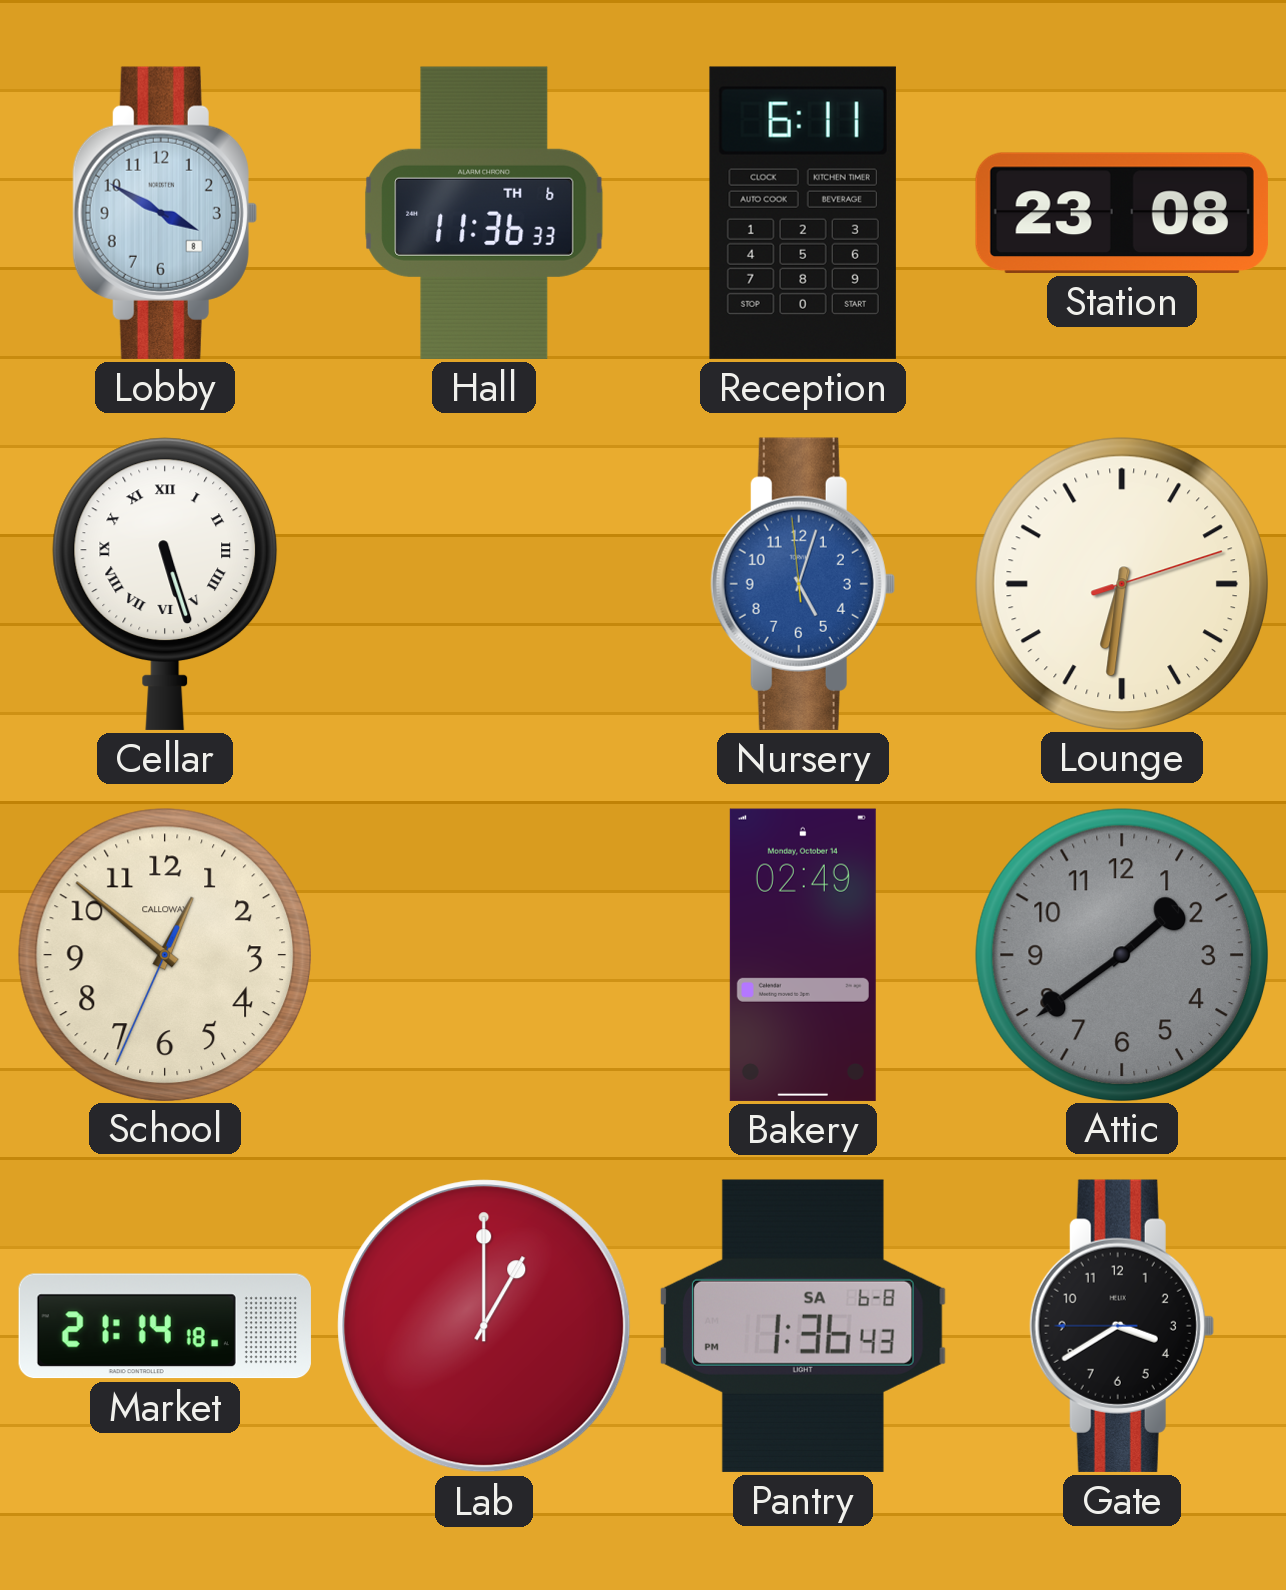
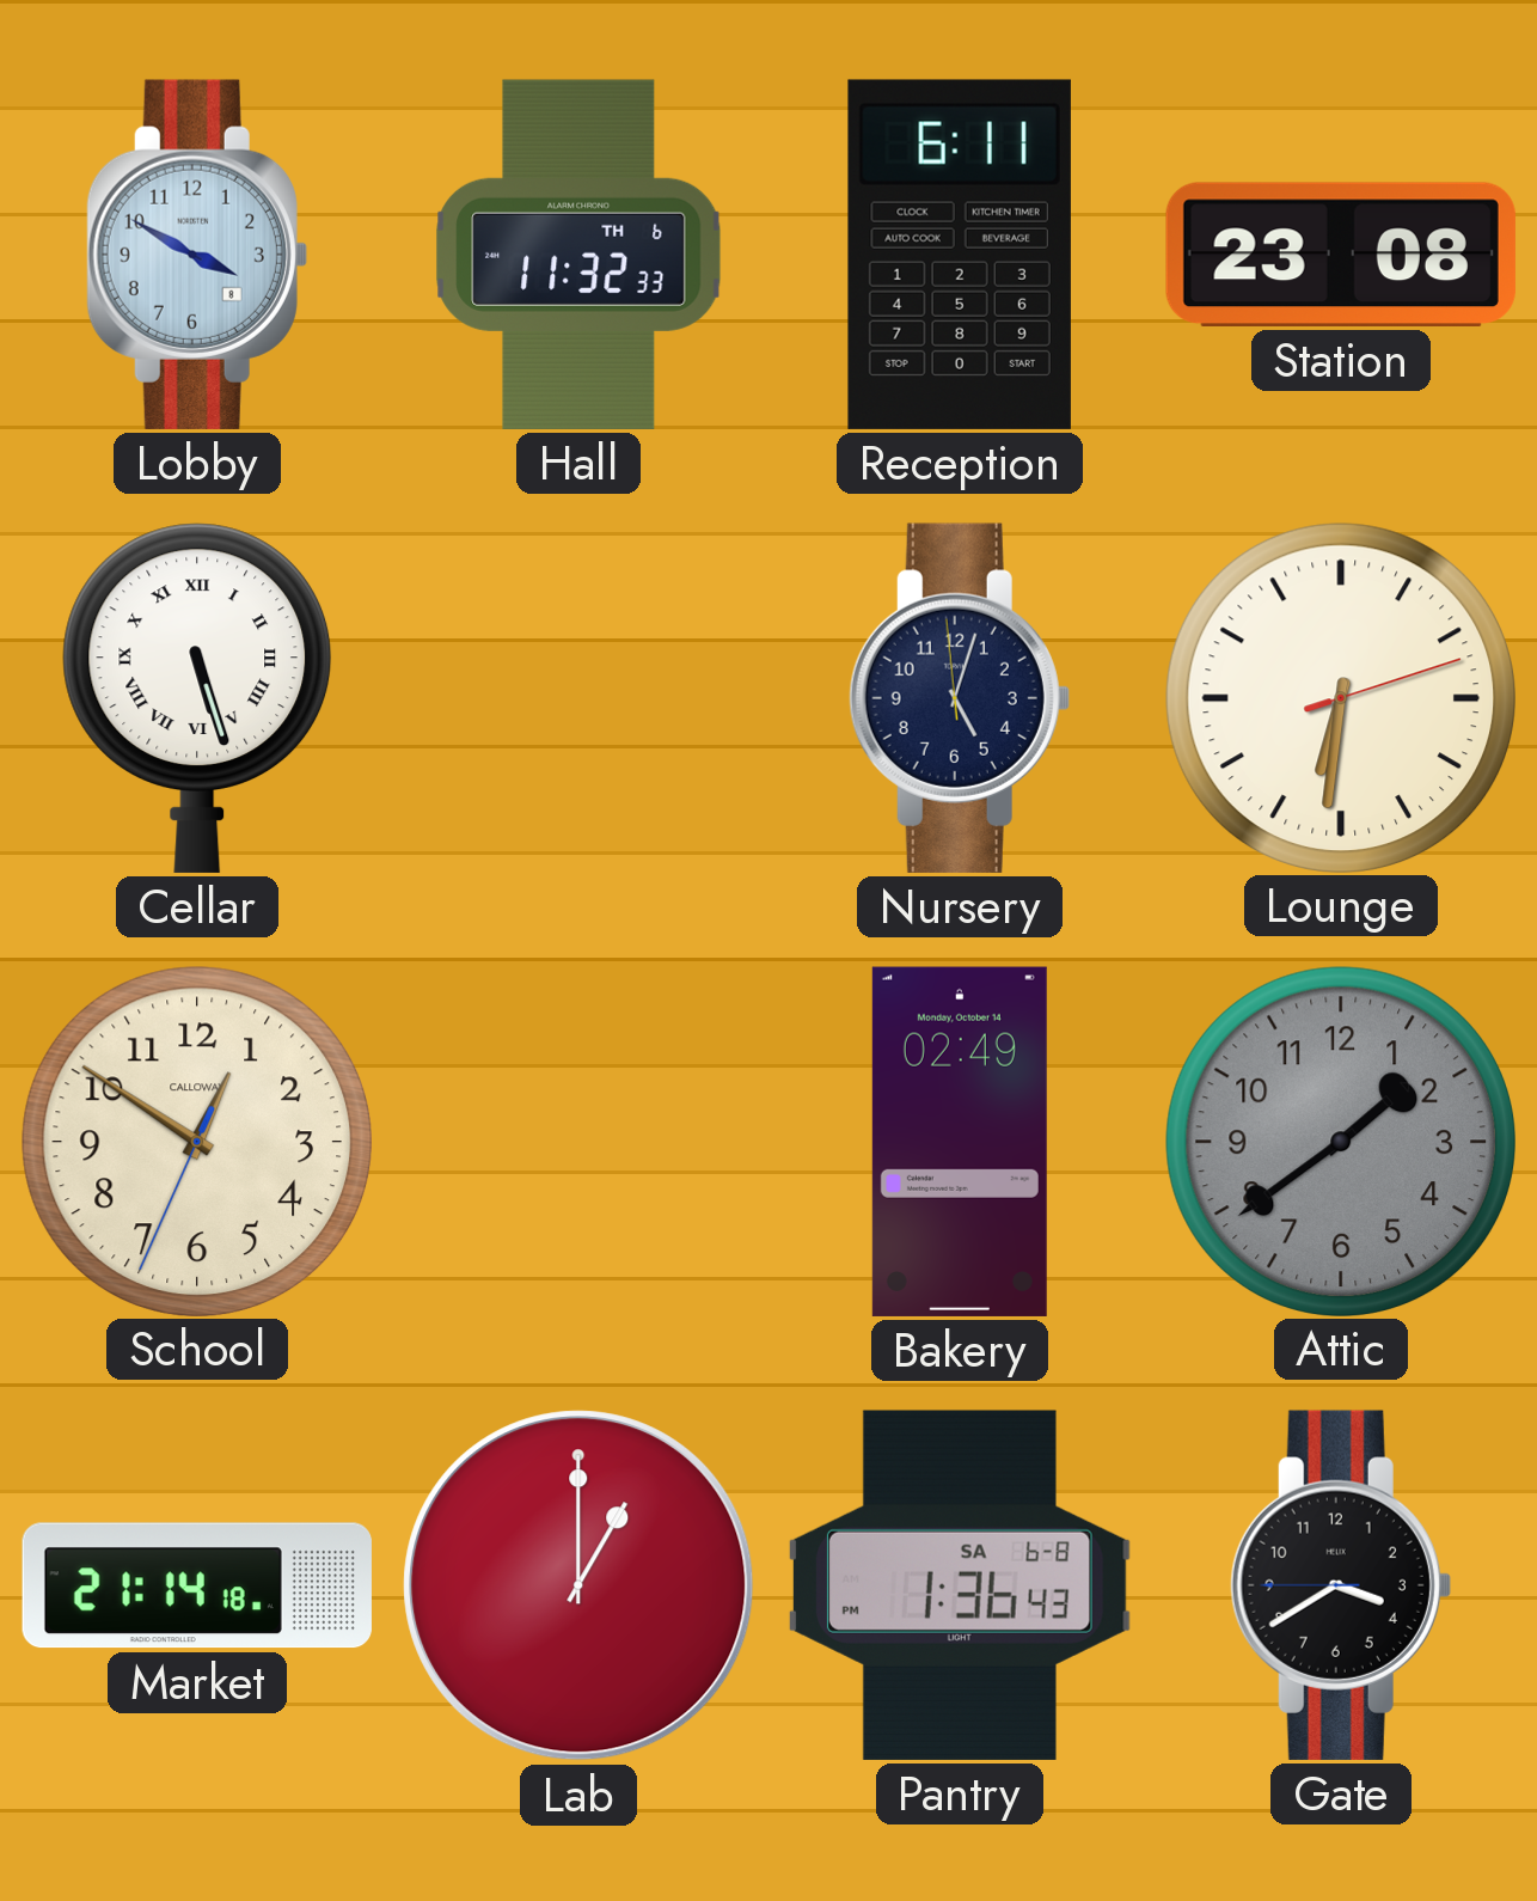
Hall: 11:36 -> 11:32
Nursery dial: blue -> navy
School: 12:51 -> 12:50
